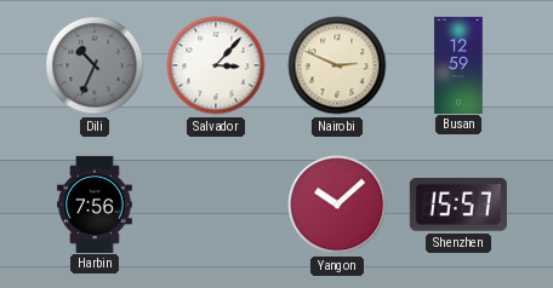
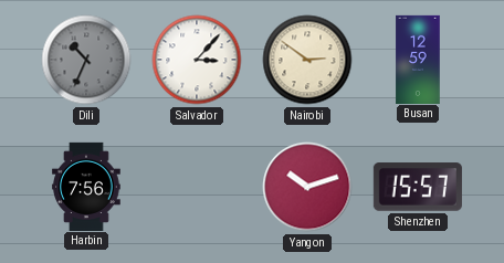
Nairobi: 2:49 -> 2:51
Yangon: 10:08 -> 10:12
